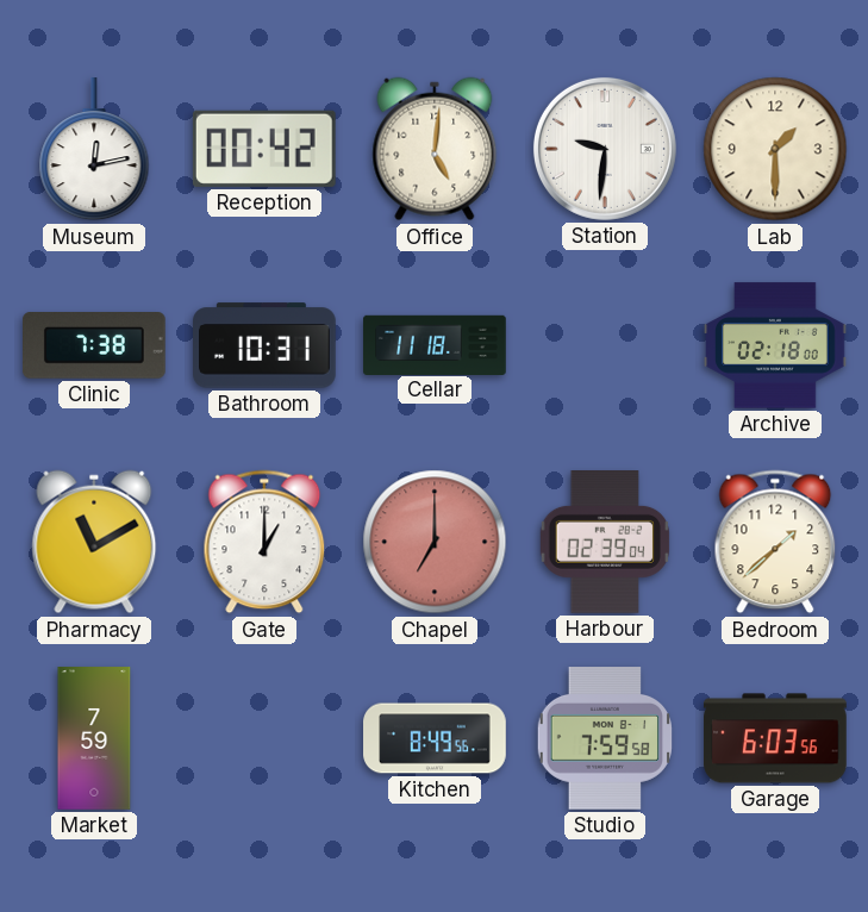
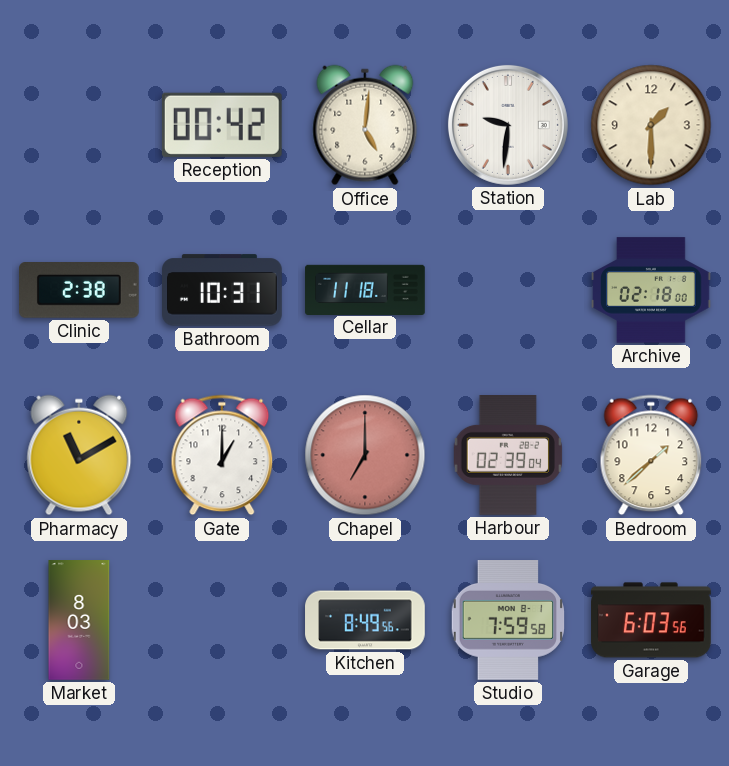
Museum: 12:13 -> none
Clinic: 7:38 -> 2:38
Market: 7:59 -> 8:03
